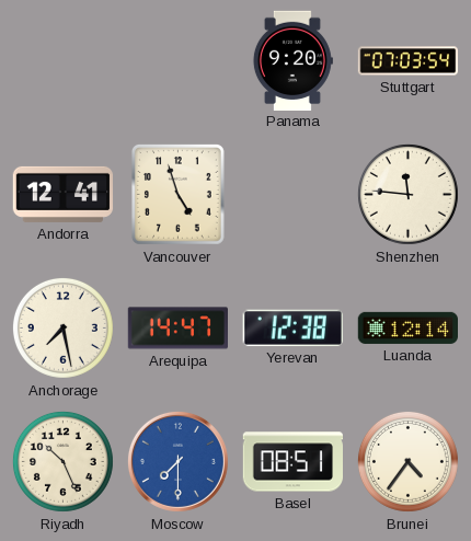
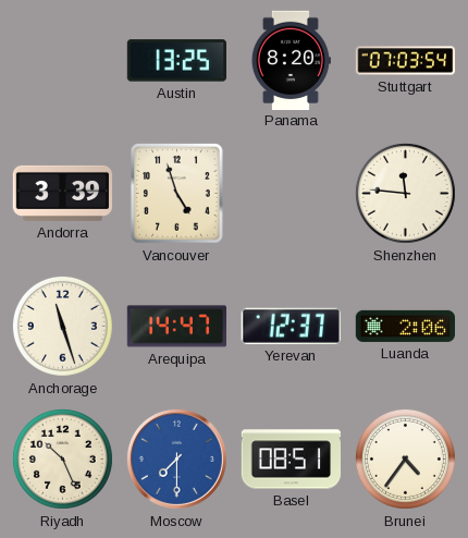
Austin: none -> 13:25
Panama: 9:20 -> 8:20
Andorra: 12:41 -> 3:39
Anchorage: 7:28 -> 11:27
Yerevan: 12:38 -> 12:37
Luanda: 12:14 -> 2:06
